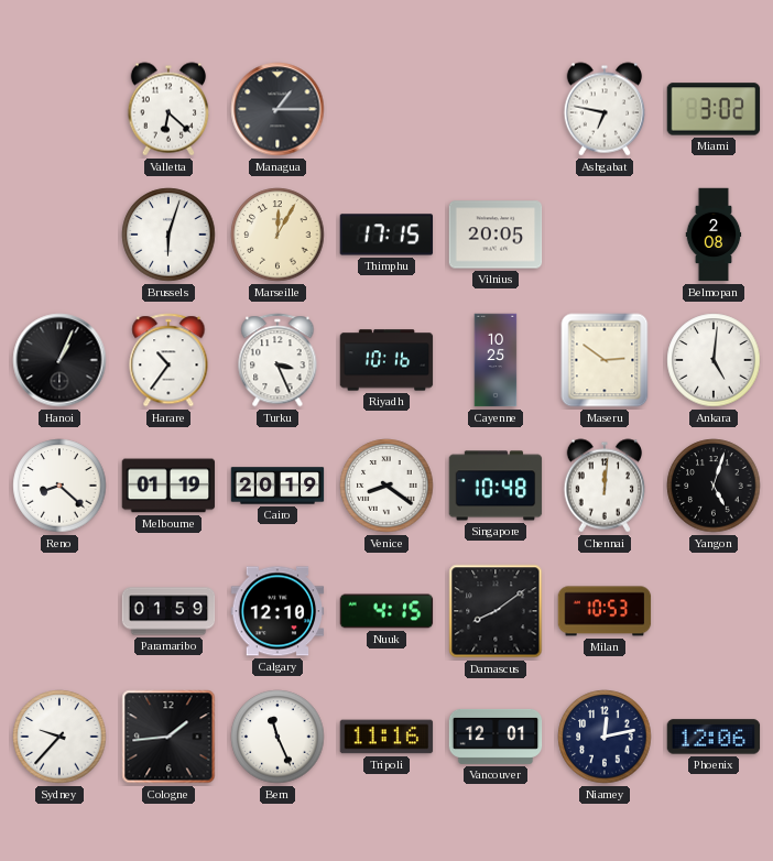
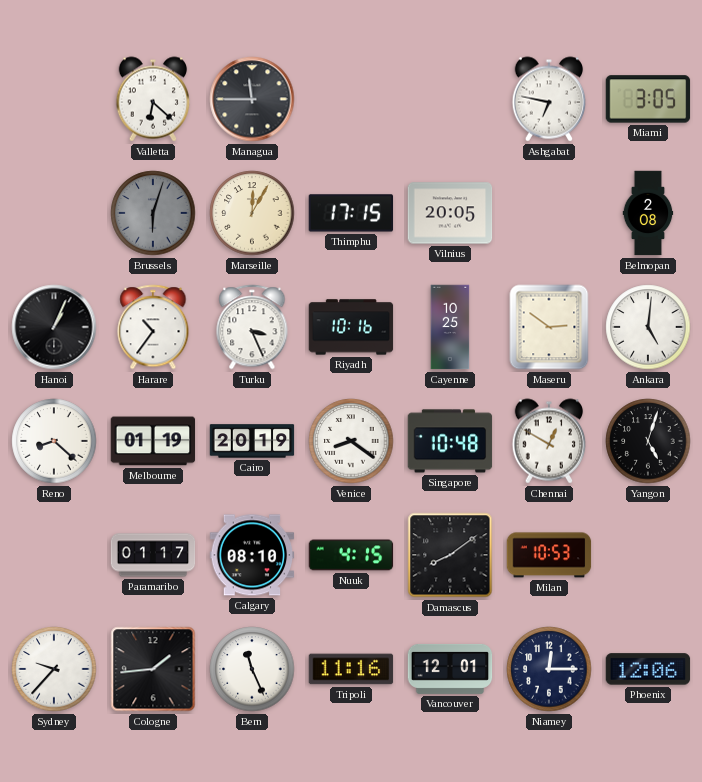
Managua: 1:15 -> 11:45
Miami: 3:02 -> 3:05
Brussels dial: white -> grey
Chennai: 12:01 -> 12:50
Paramaribo: 01:59 -> 01:17
Calgary: 12:10 -> 08:10
Niamey: 12:13 -> 12:15
